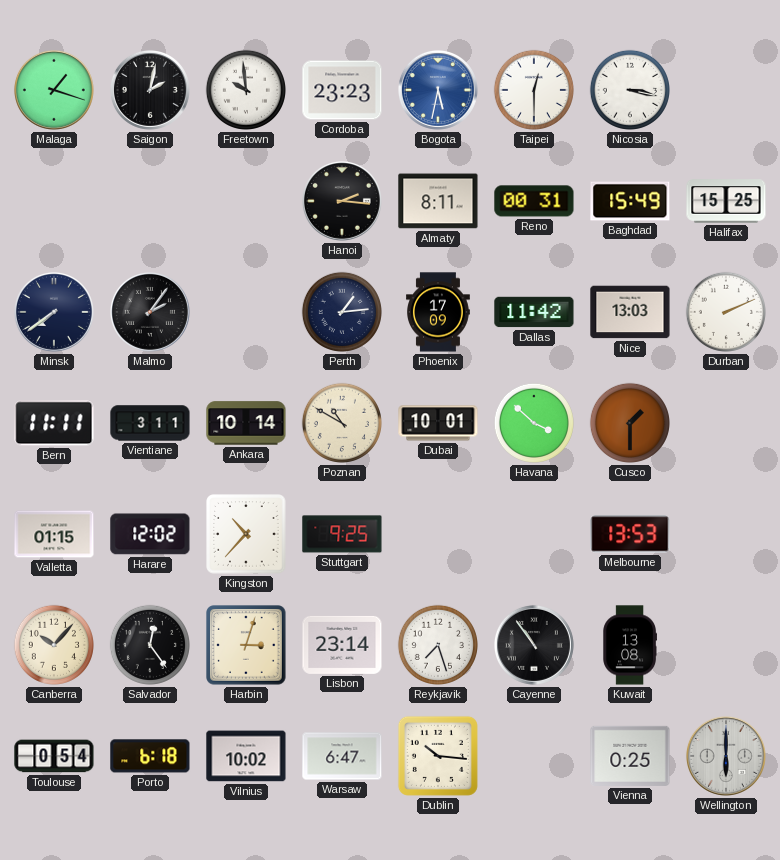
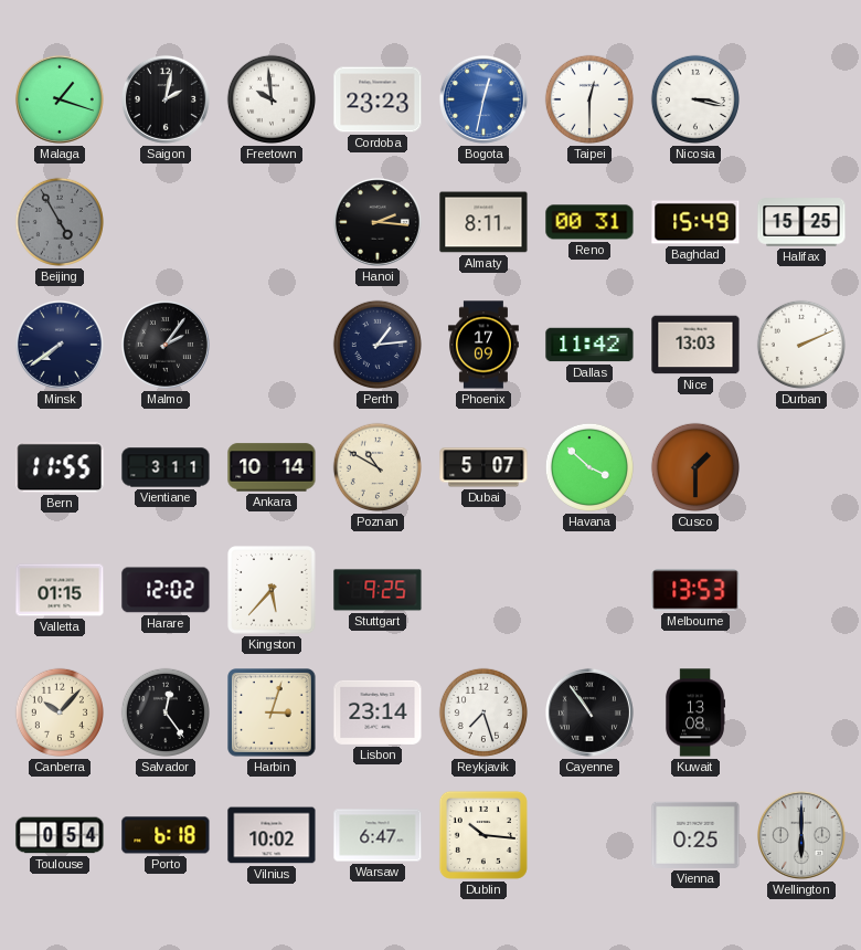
Bogota: 5:32 -> 12:32
Beijing: none -> 4:55
Bern: 11:11 -> 11:55
Dubai: 10:01 -> 5:07
Kingston: 10:37 -> 5:37
